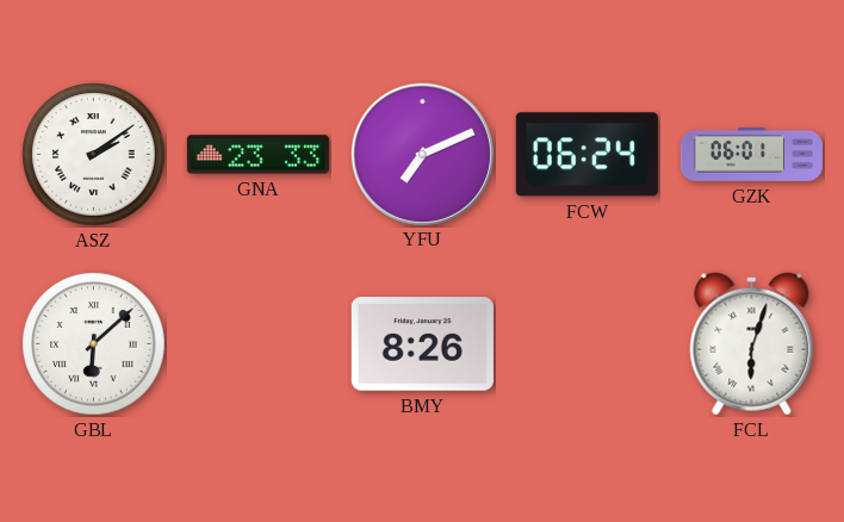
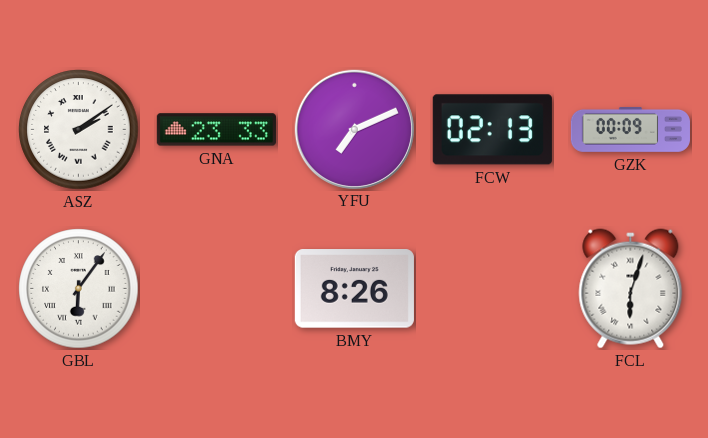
FCW: 06:24 -> 02:13
GZK: 06:01 -> 00:09
GBL: 6:08 -> 6:06
